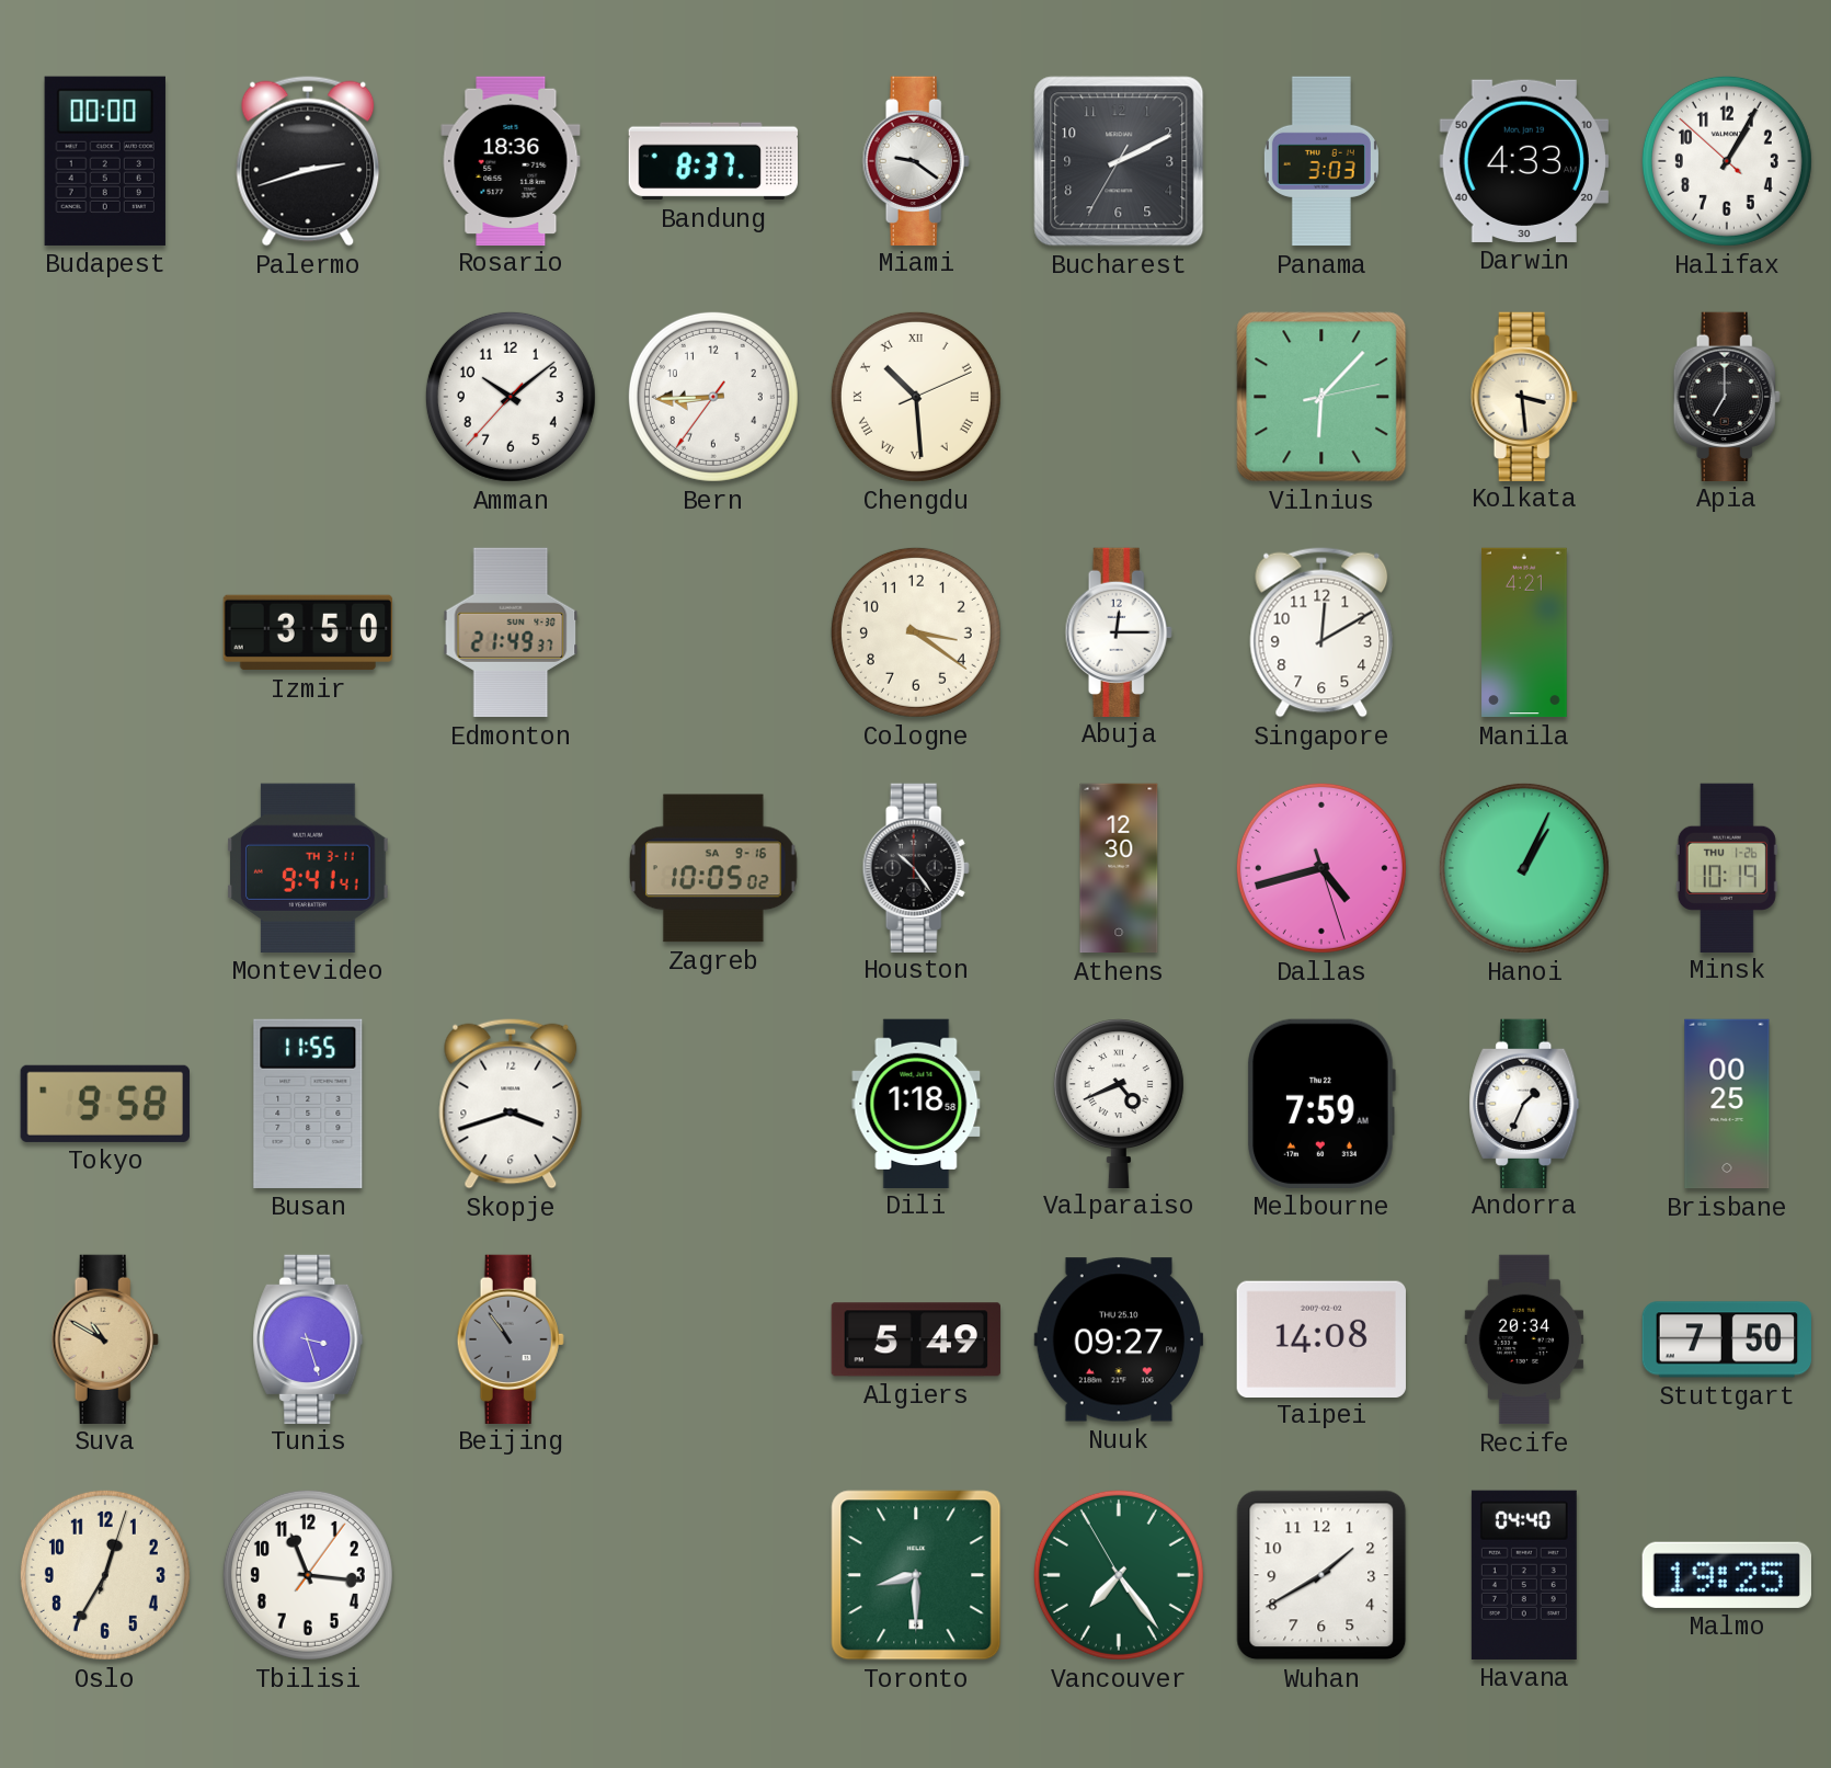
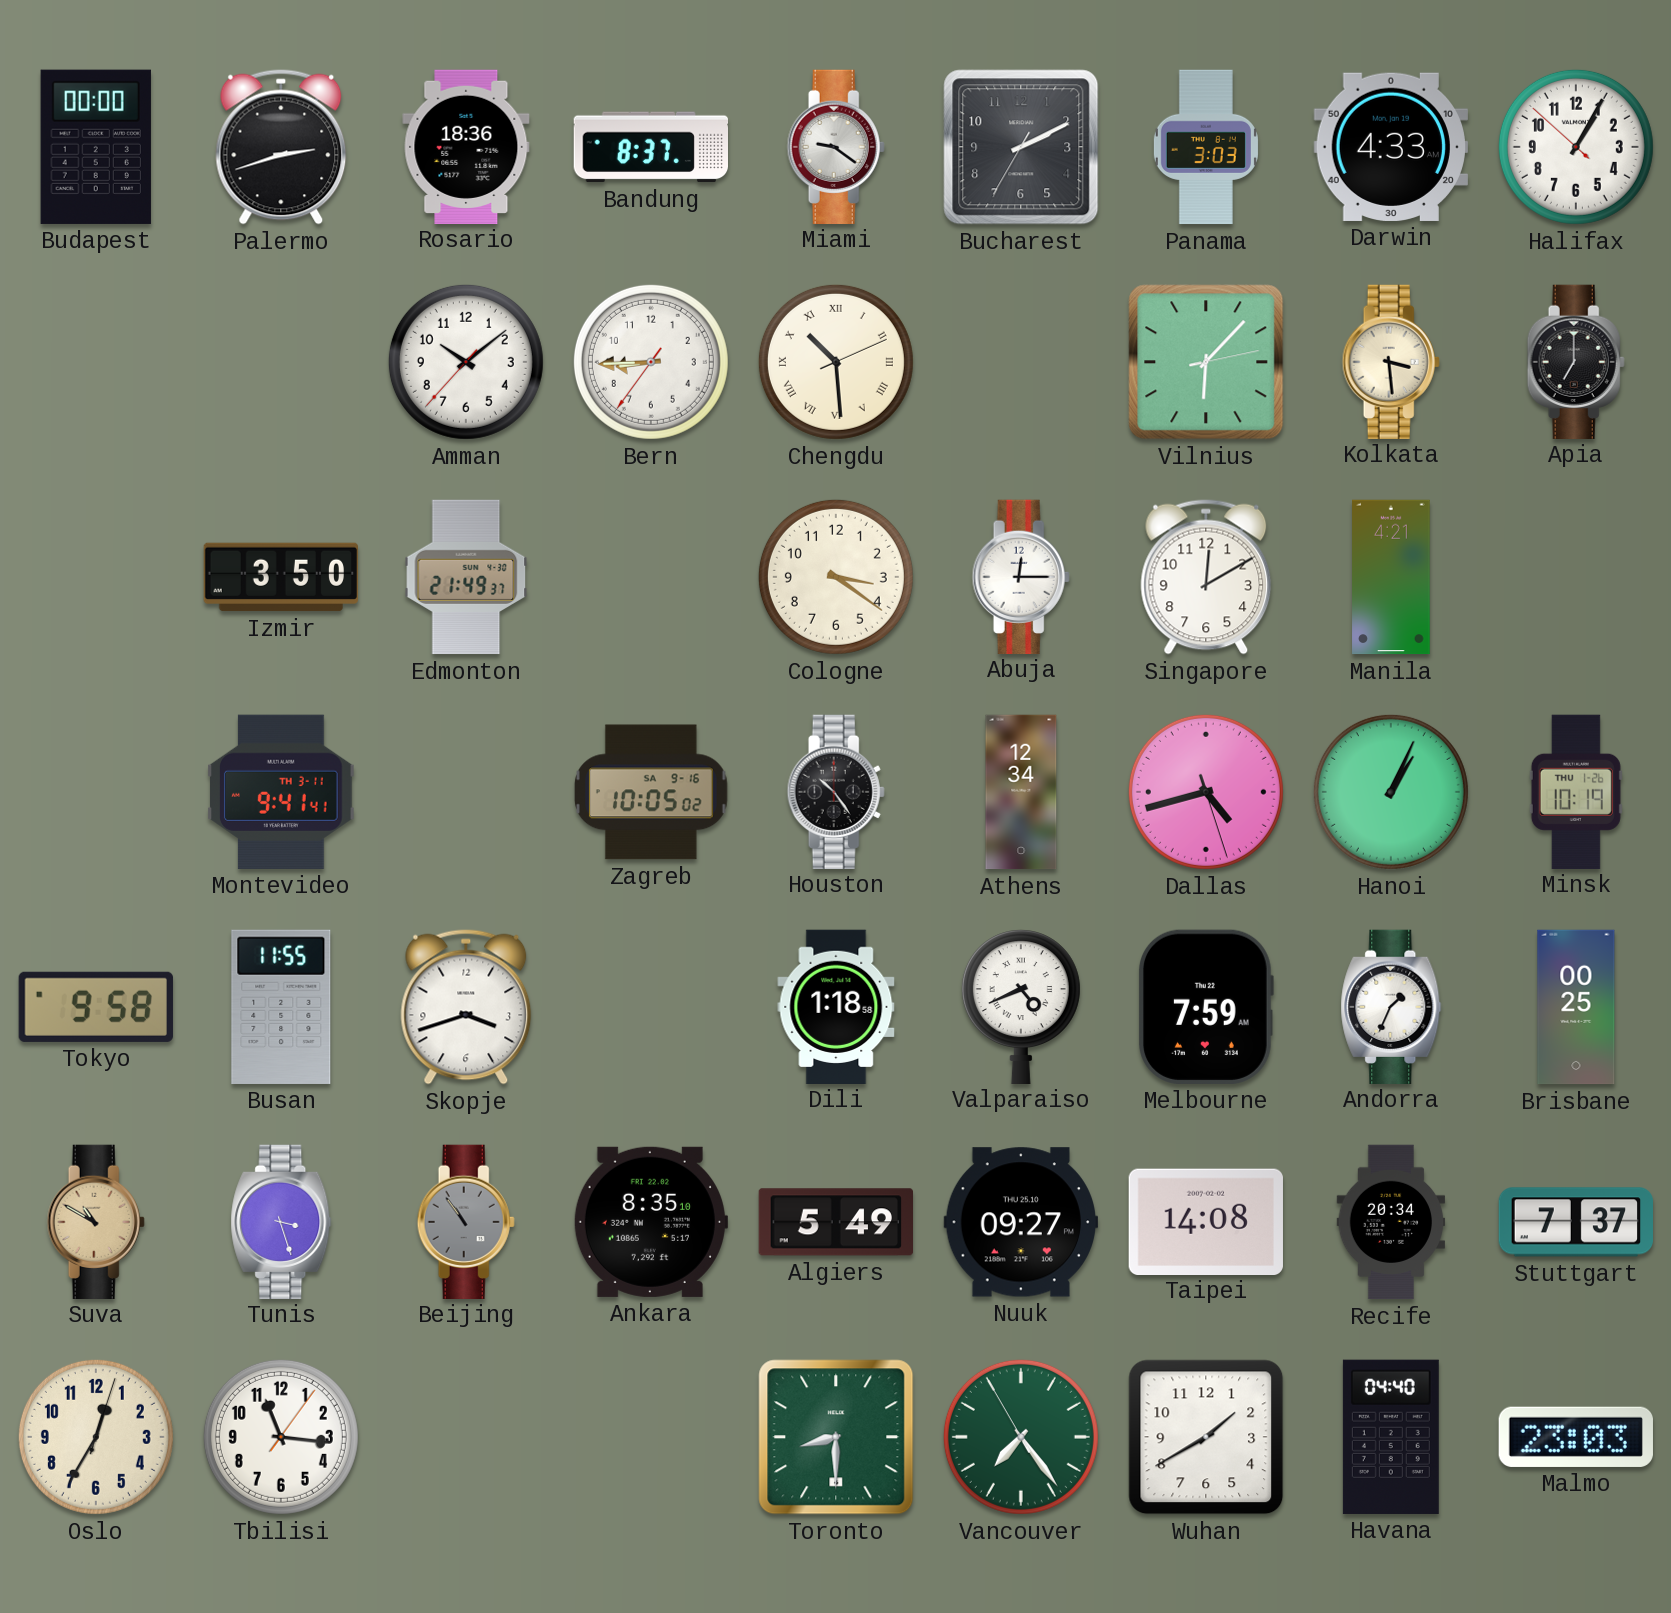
Athens: 12:30 -> 12:34
Ankara: none -> 8:35
Stuttgart: 7:50 -> 7:37
Malmo: 19:25 -> 23:03
